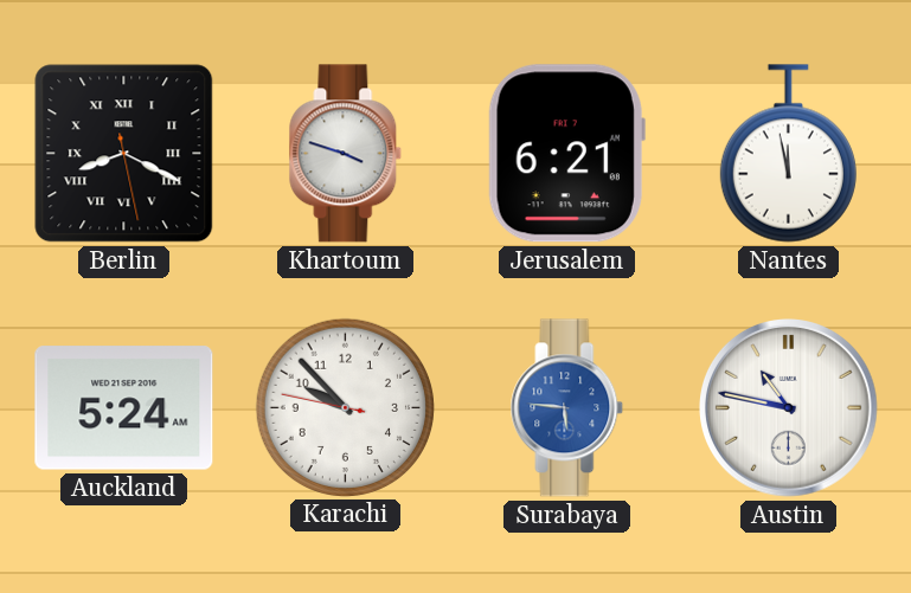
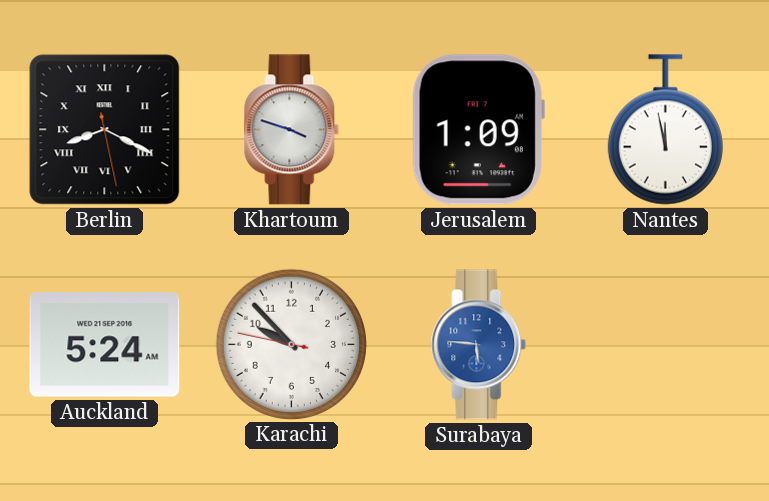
Jerusalem: 6:21 -> 1:09
Austin: 10:47 -> none
